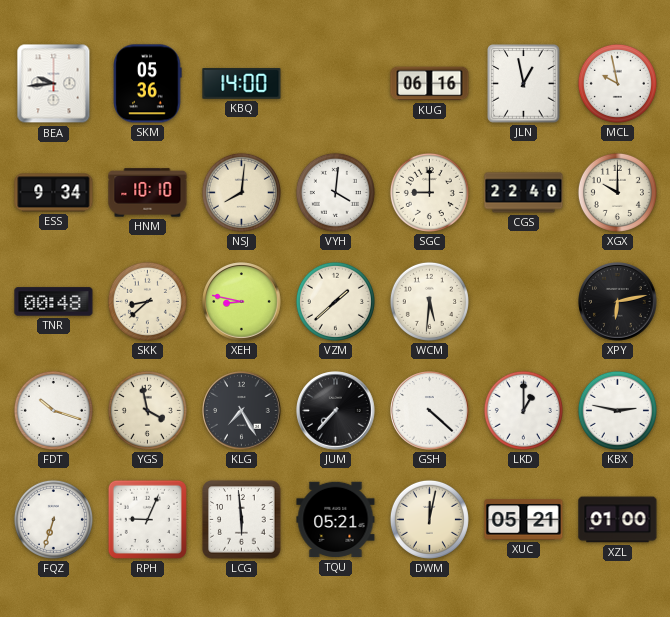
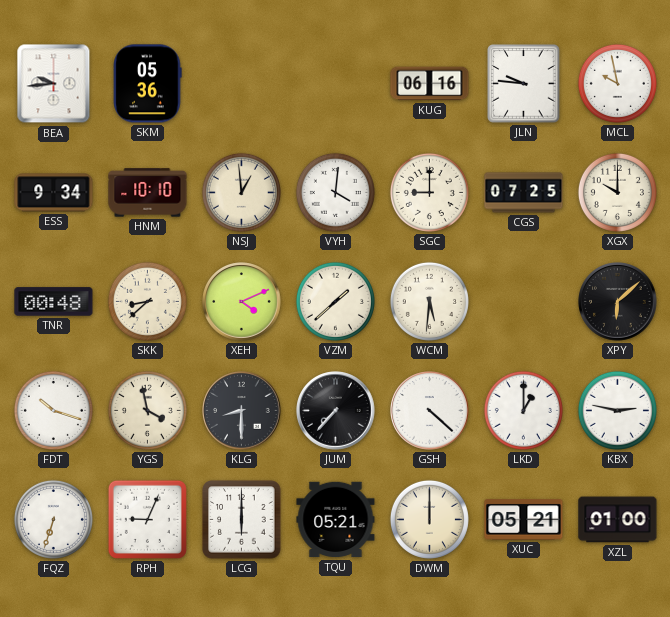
KBQ: 14:00 -> none
JLN: 12:58 -> 9:46
NSJ: 8:01 -> 12:59
CGS: 22:40 -> 07:25
XEH: 8:47 -> 4:11
XPY: 6:13 -> 6:08
KLG: 7:25 -> 8:30
LCG: 5:59 -> 6:00
DWM: 12:02 -> 12:00
